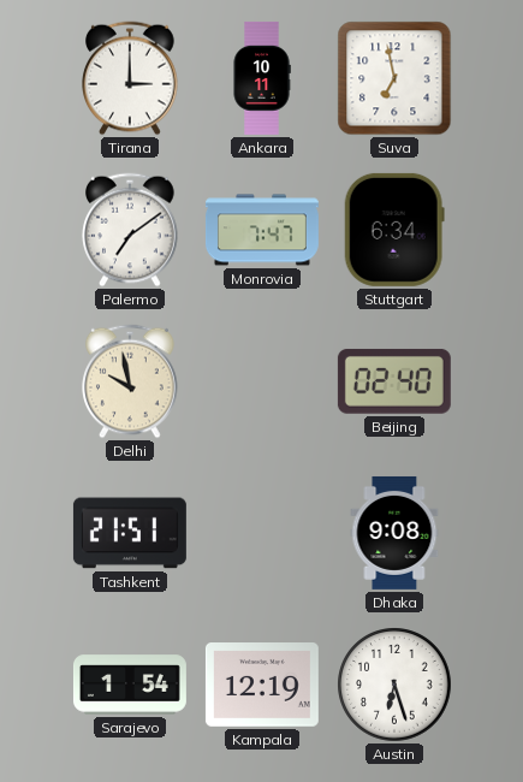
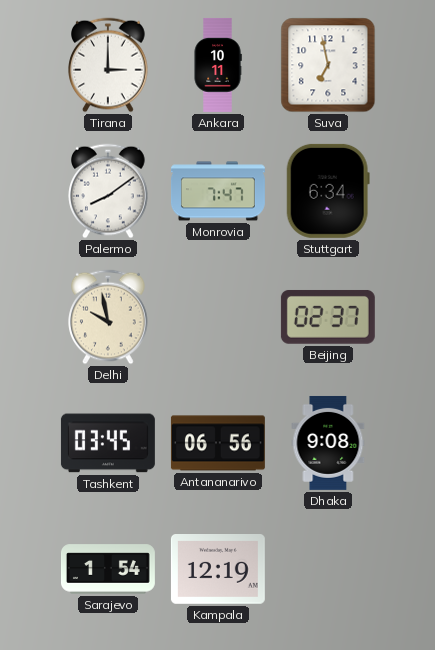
Palermo: 7:09 -> 8:09
Beijing: 02:40 -> 02:37
Tashkent: 21:51 -> 03:45
Antananarivo: none -> 06:56
Austin: 6:27 -> none
